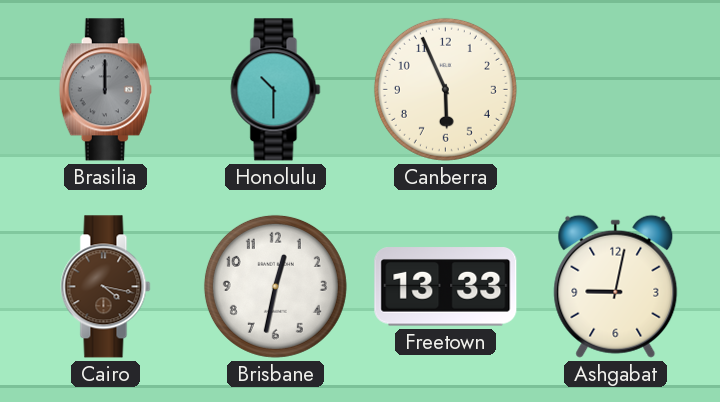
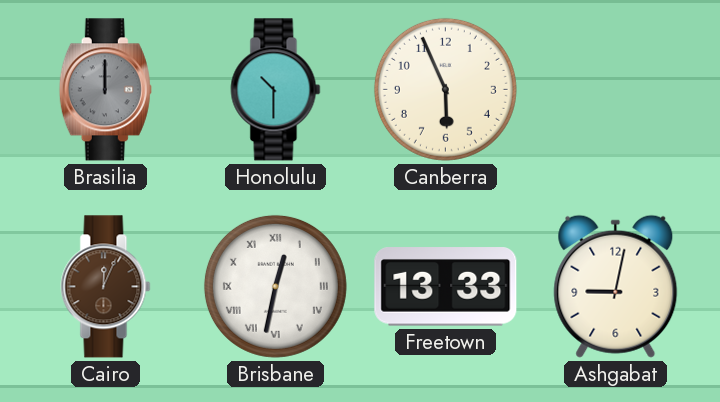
Cairo: 4:17 -> 12:04
Brisbane numerals: Arabic -> Roman
